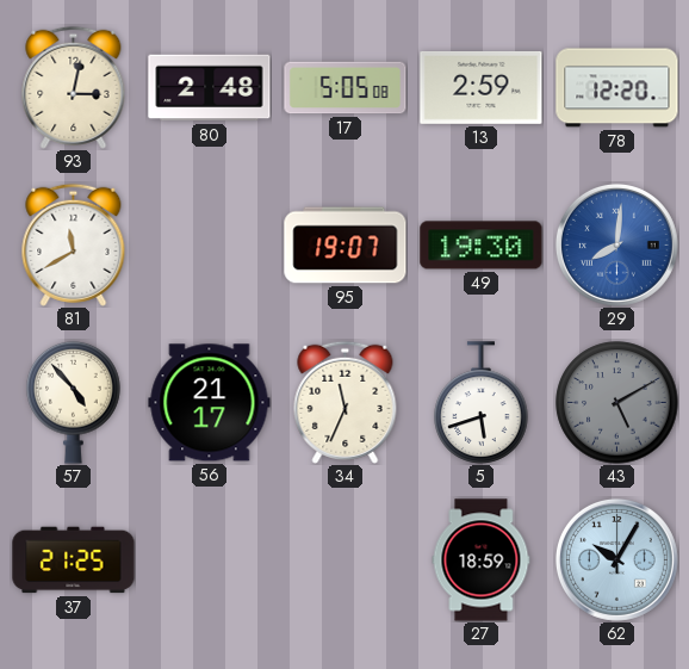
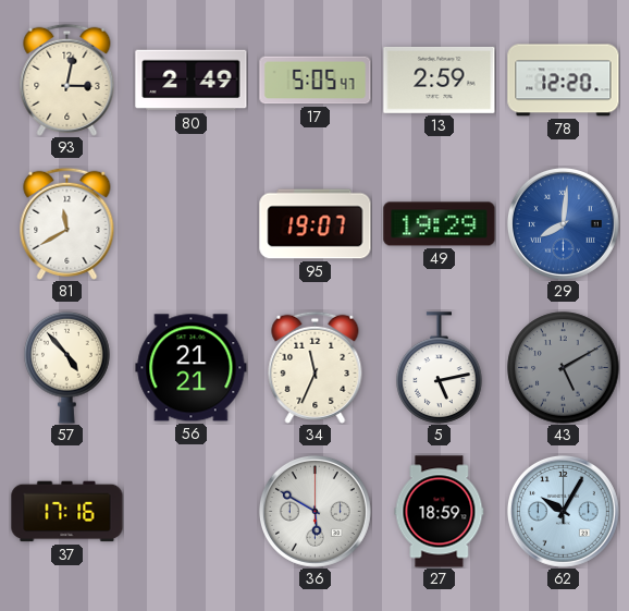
80: 2:48 -> 2:49
17: 5:05:08 -> 5:05:47
49: 19:30 -> 19:29
56: 21:17 -> 21:21
5: 5:42 -> 5:13
37: 21:25 -> 17:16
36: none -> 5:50
